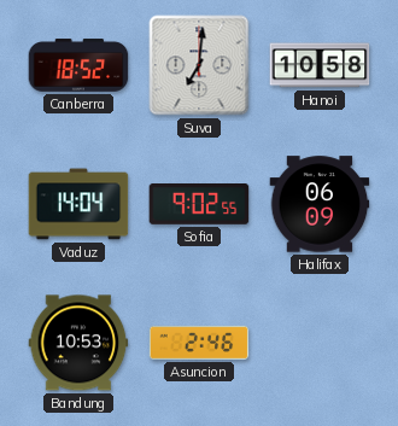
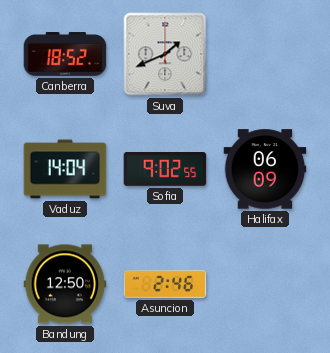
Suva: 7:01 -> 1:41
Hanoi: 10:58 -> none
Bandung: 10:53 -> 12:50
